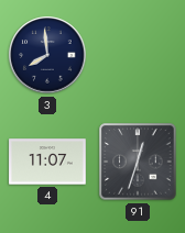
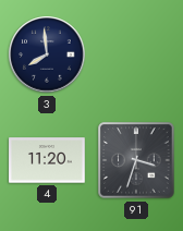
4: 11:07 -> 11:20
91: 12:33 -> 3:33
